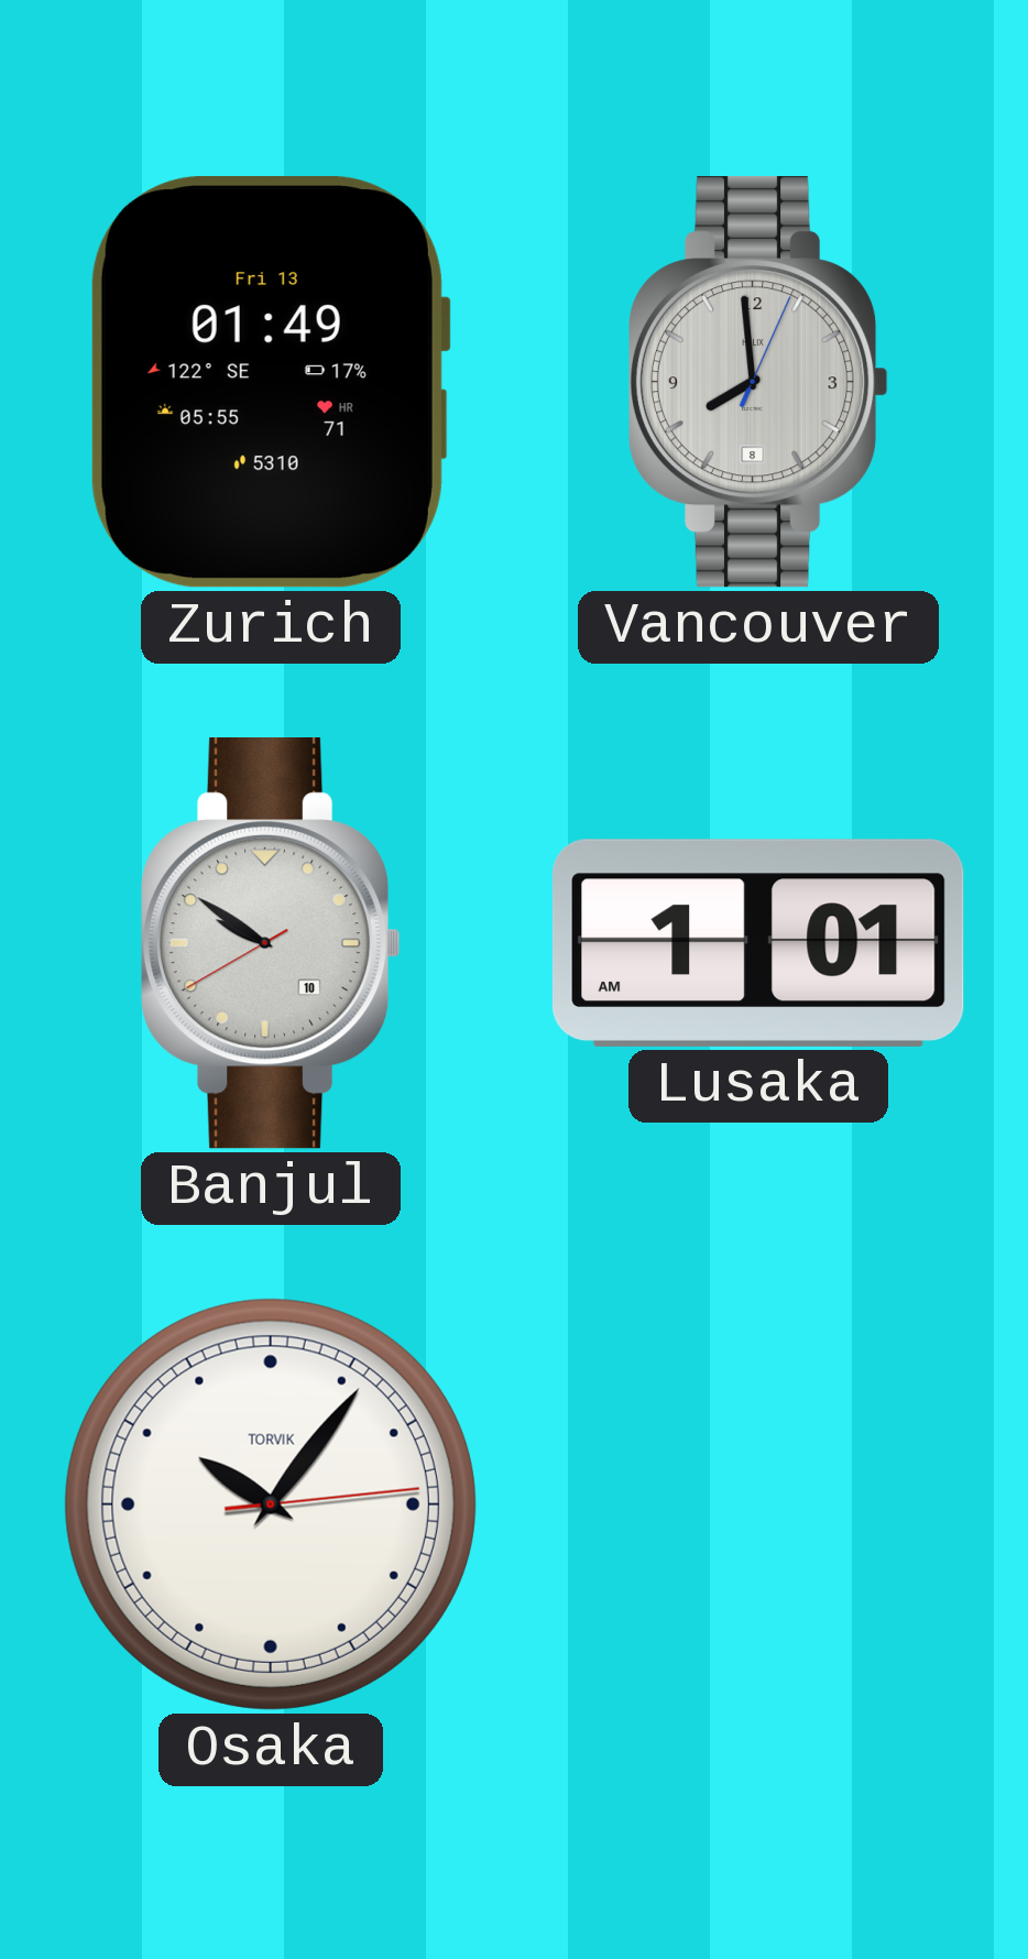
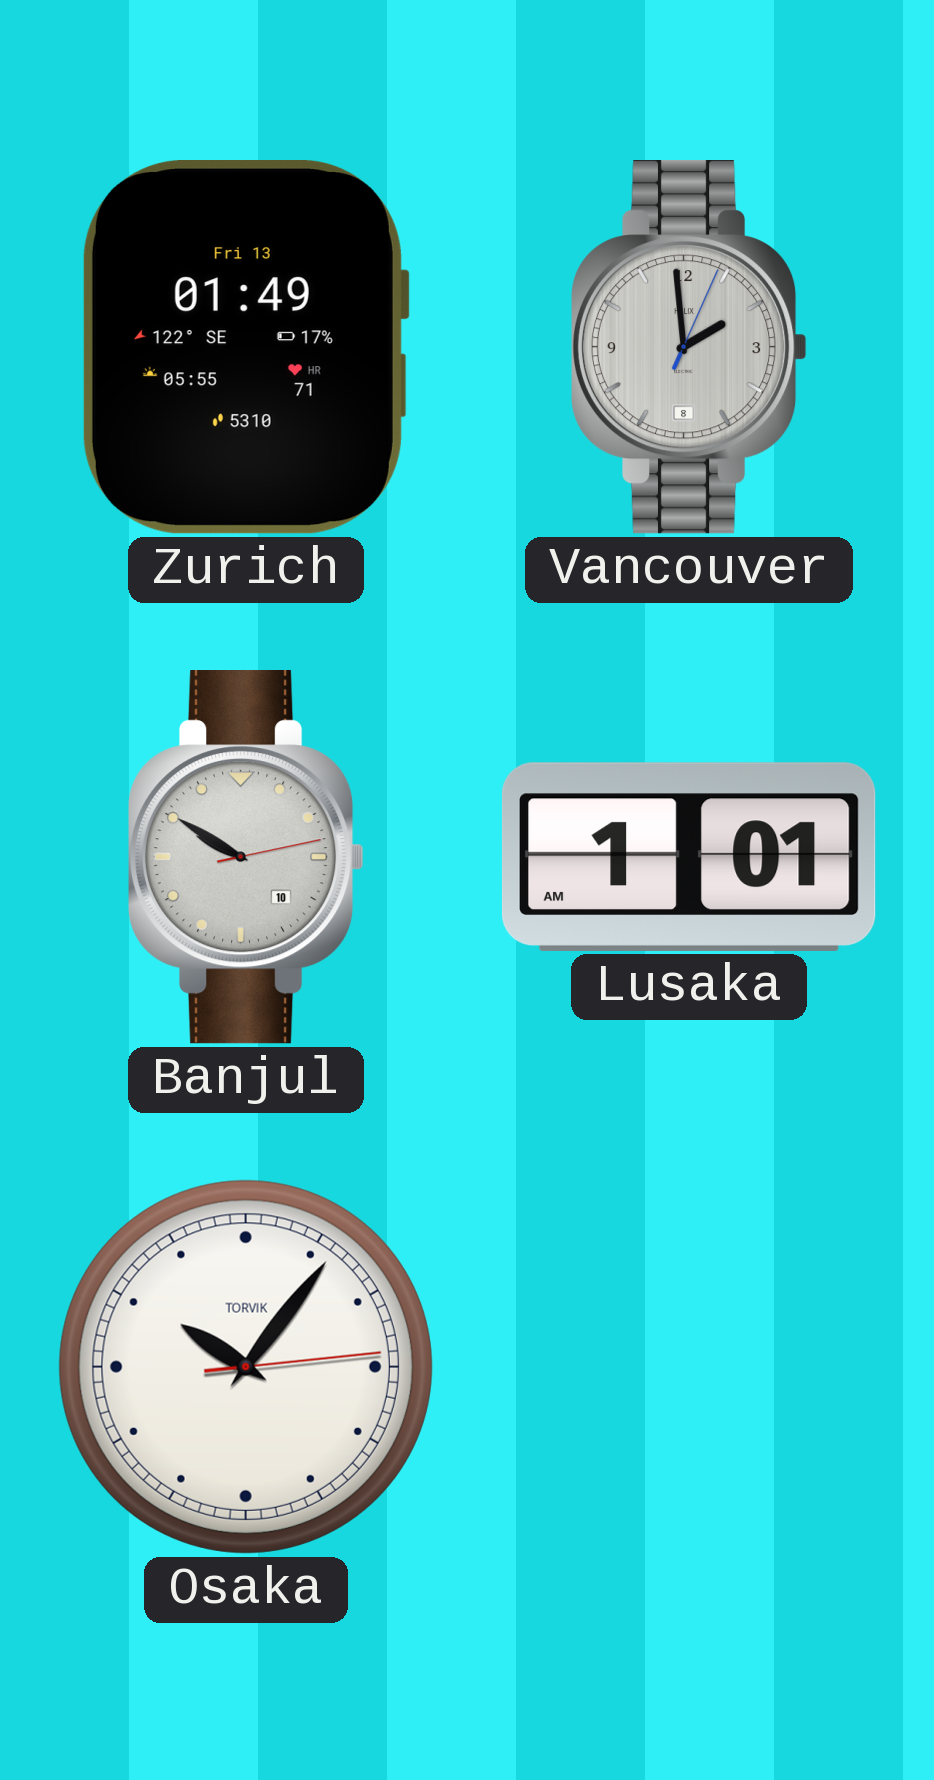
Vancouver: 7:59 -> 1:59
Banjul: 9:50:40 -> 9:50:13
